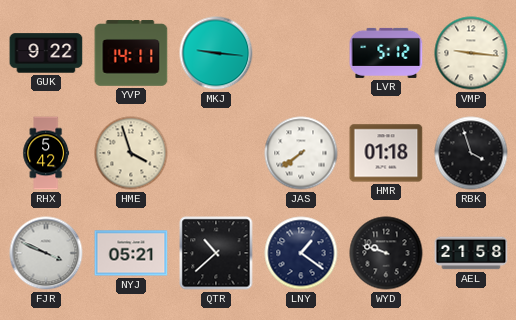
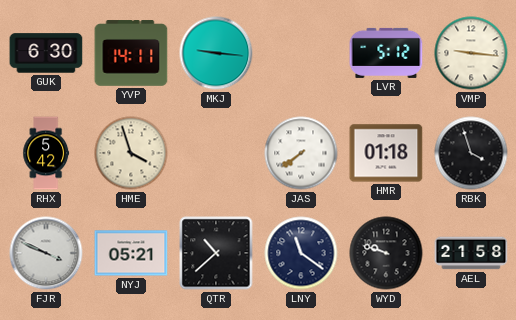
GUK: 9:22 -> 6:30
LNY: 1:21 -> 11:21
